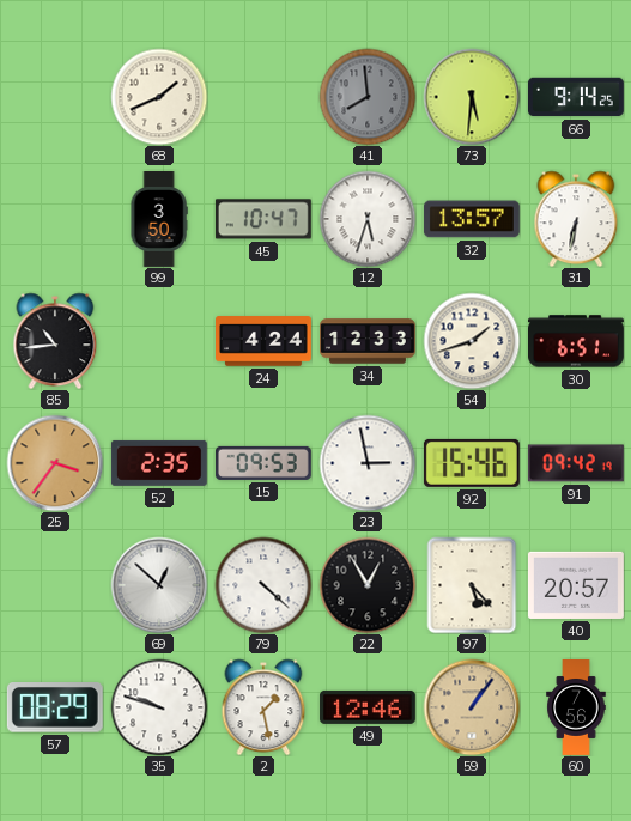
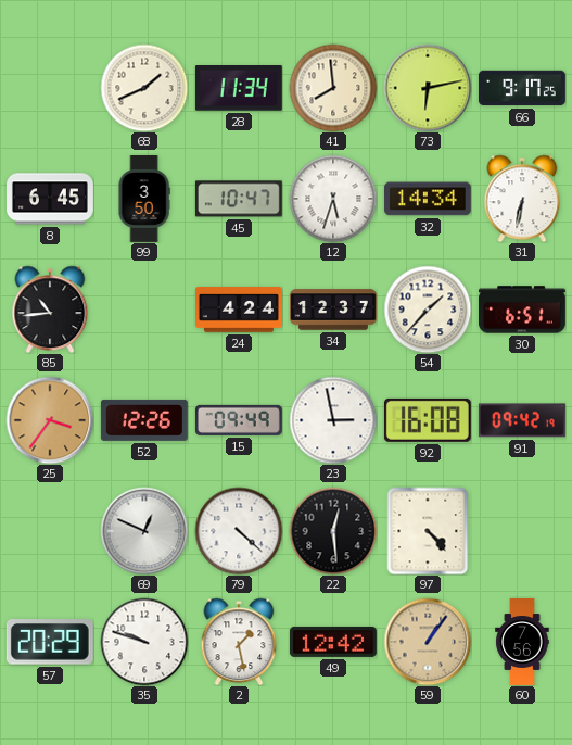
28: none -> 11:34
41 dial: grey -> cream
73: 5:31 -> 6:13
66: 9:14 -> 9:17
8: none -> 6:45
32: 13:57 -> 14:34
34: 12:33 -> 12:37
54: 1:42 -> 1:37
52: 2:35 -> 12:26
15: 09:53 -> 09:49
92: 15:46 -> 16:08
69: 12:52 -> 12:49
22: 12:55 -> 12:29
97: 5:23 -> 4:23
40: 20:57 -> none
57: 08:29 -> 20:29
49: 12:46 -> 12:42
